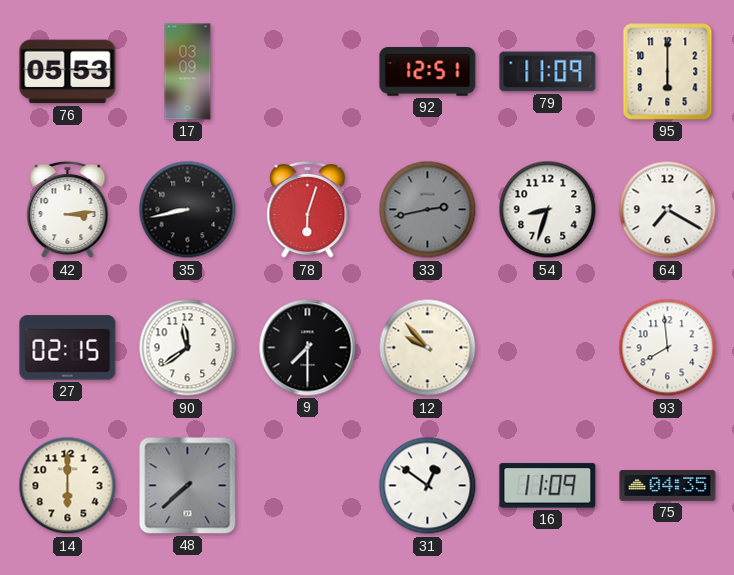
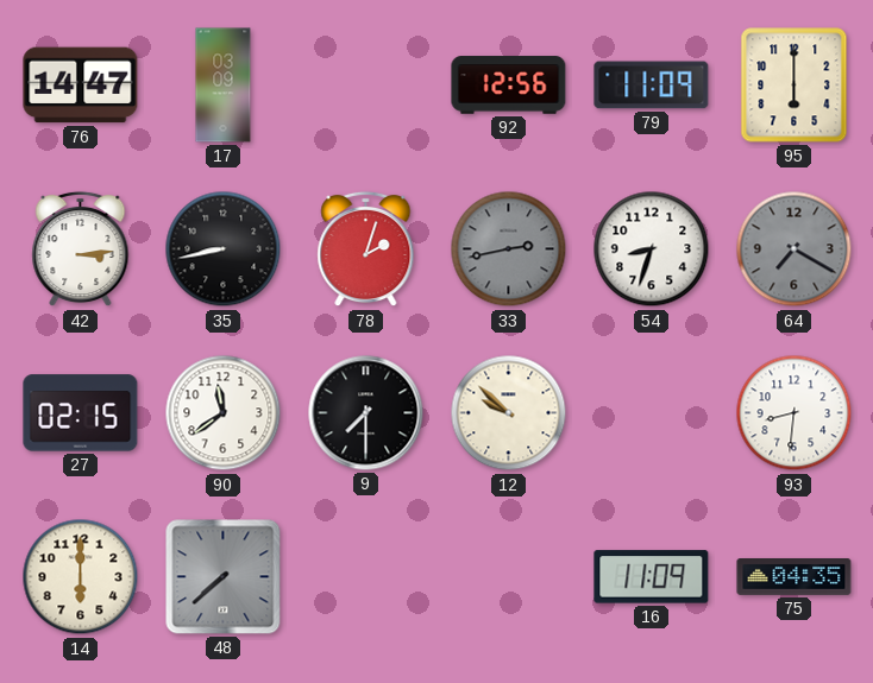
76: 05:53 -> 14:47
92: 12:51 -> 12:56
78: 6:03 -> 2:03
64 dial: white -> grey
12: 9:53 -> 9:52
93: 7:59 -> 8:31
31: 12:51 -> none
